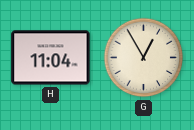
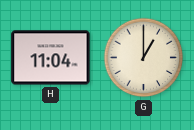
G: 12:55 -> 1:00
